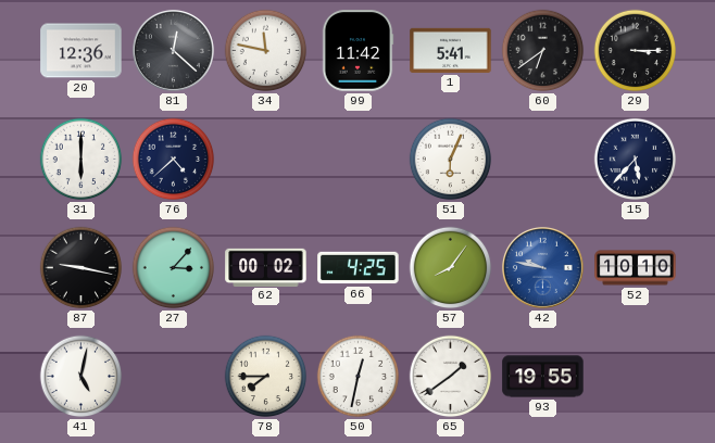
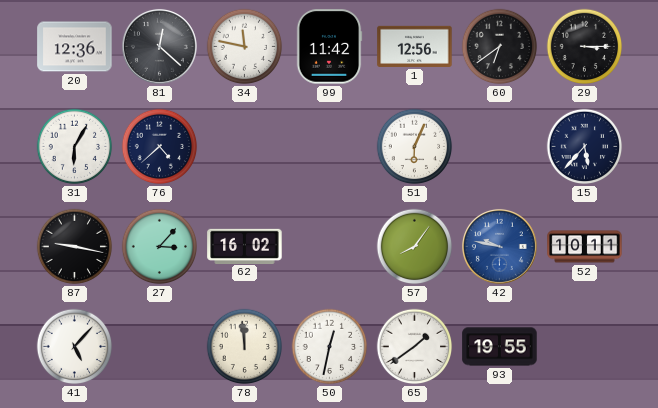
1: 5:41 -> 12:56
31: 6:00 -> 6:05
62: 00:02 -> 16:02
66: 4:25 -> none
52: 10:10 -> 10:11
41: 5:02 -> 5:07
78: 7:45 -> 11:59
